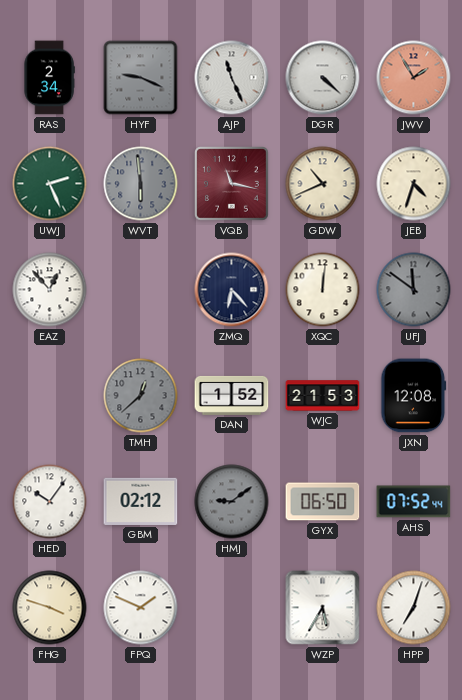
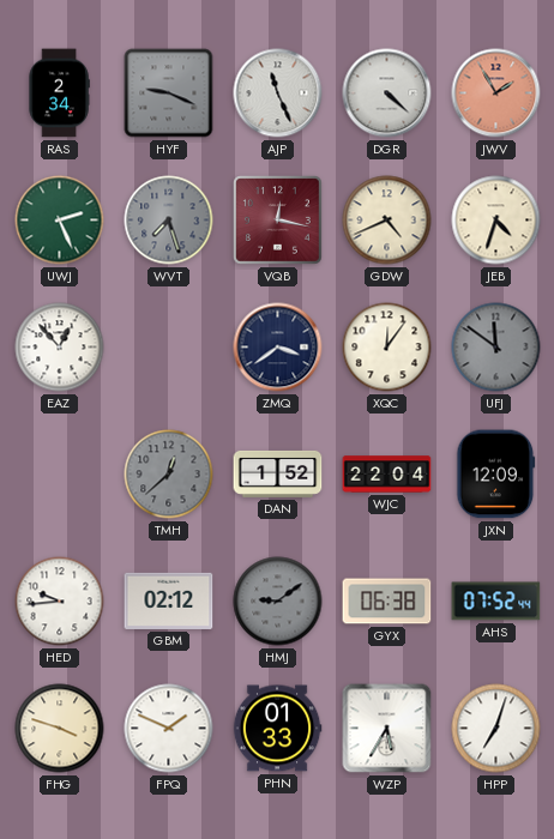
WVT: 5:59 -> 7:27
VQB: 11:17 -> 12:17
GDW: 10:41 -> 4:41
ZMQ: 6:23 -> 3:39
XQC: 12:01 -> 12:06
WJC: 21:53 -> 22:04
JXN: 12:08 -> 12:09
HED: 10:06 -> 9:44
GYX: 06:50 -> 06:38
PHN: none -> 01:33
